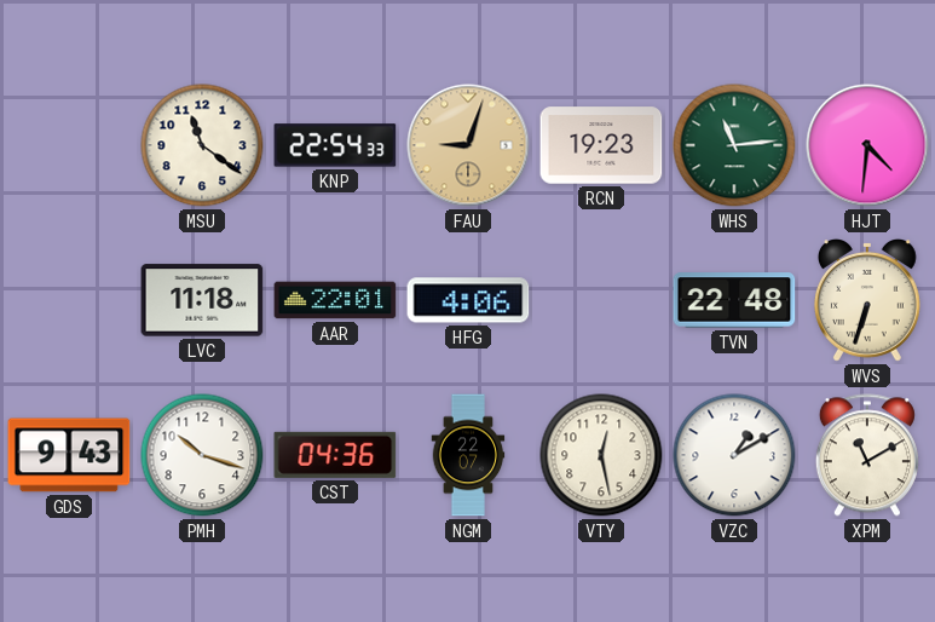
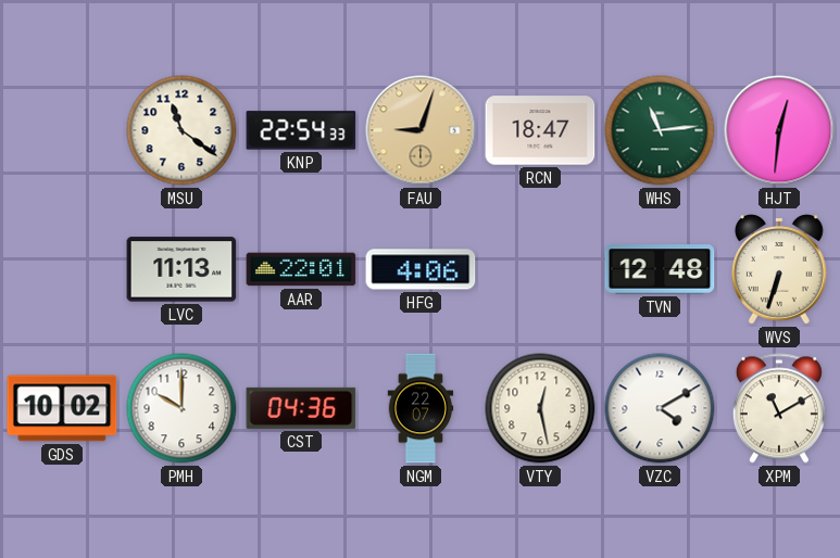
RCN: 19:23 -> 18:47
HJT: 4:31 -> 12:31
LVC: 11:18 -> 11:13
TVN: 22:48 -> 12:48
GDS: 9:43 -> 10:02
PMH: 10:18 -> 10:00
VZC: 1:10 -> 4:10
